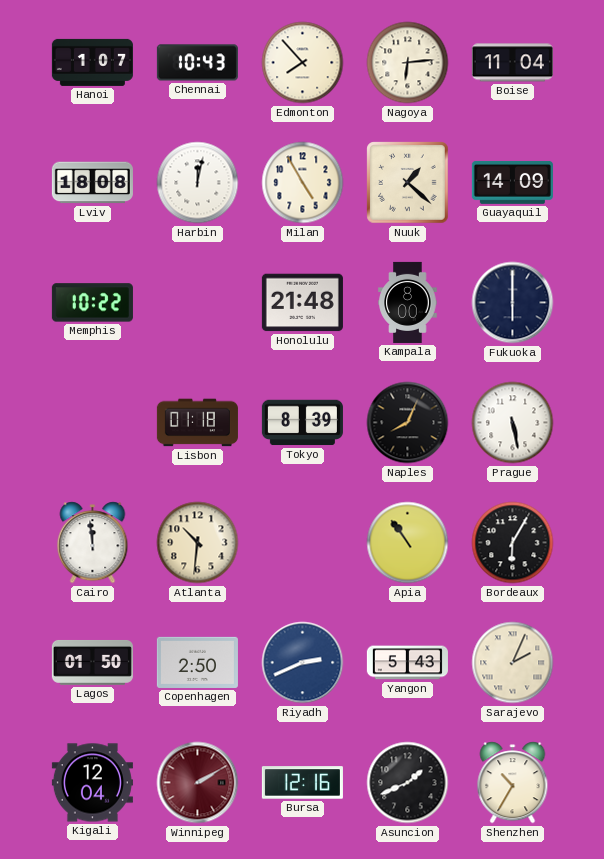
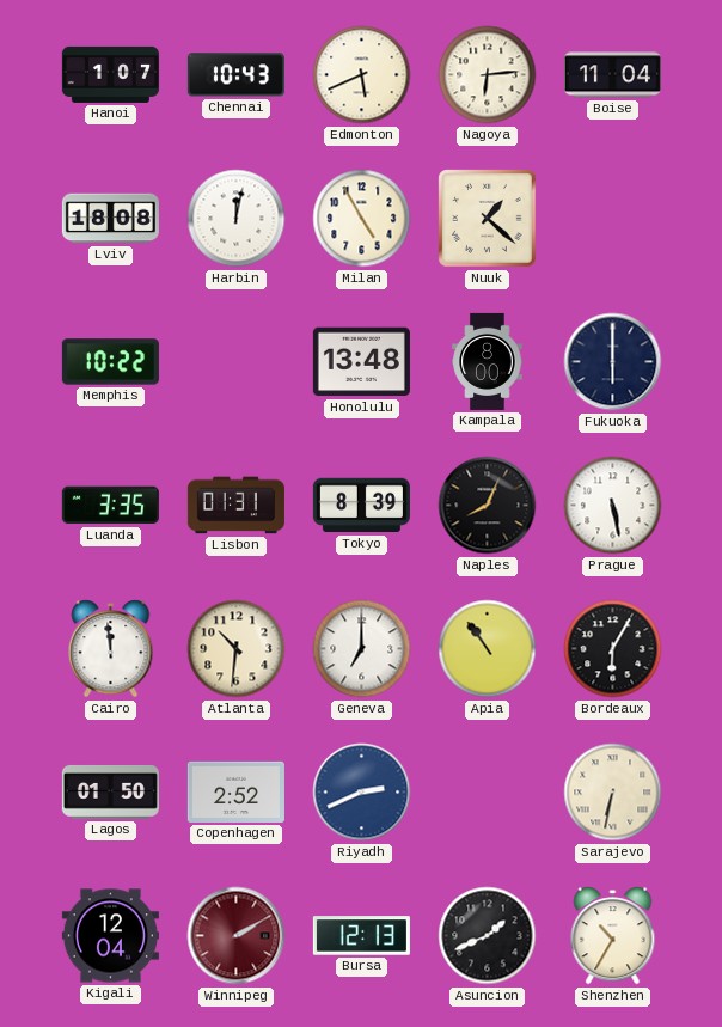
Edmonton: 7:53 -> 5:41
Guayaquil: 14:09 -> none
Honolulu: 21:48 -> 13:48
Luanda: none -> 3:35
Lisbon: 01:18 -> 01:31
Geneva: none -> 7:00
Copenhagen: 2:50 -> 2:52
Yangon: 5:43 -> none
Sarajevo: 2:04 -> 6:32
Bursa: 12:16 -> 12:13
